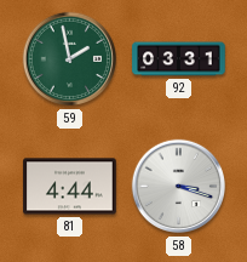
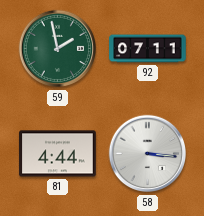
92: 03:31 -> 07:11
58: 3:18 -> 3:16
